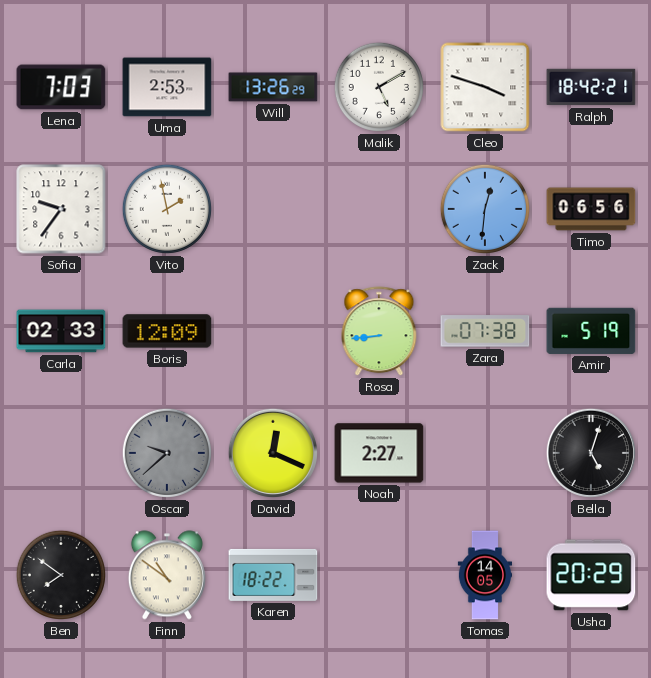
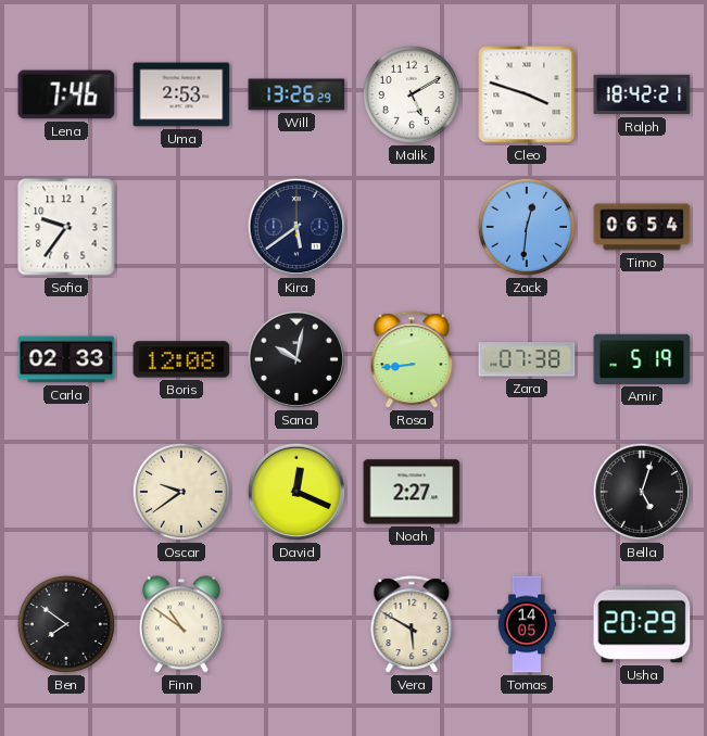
Lena: 7:03 -> 7:46
Vito: 1:58 -> none
Kira: none -> 5:39
Timo: 06:56 -> 06:54
Boris: 12:09 -> 12:08
Sana: none -> 10:02
Oscar: 9:38 -> 9:39
Oscar dial: grey -> cream
Karen: 18:22 -> none
Vera: none -> 5:50
